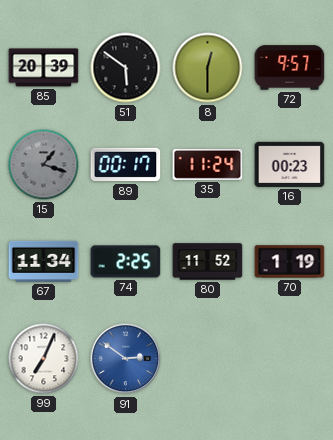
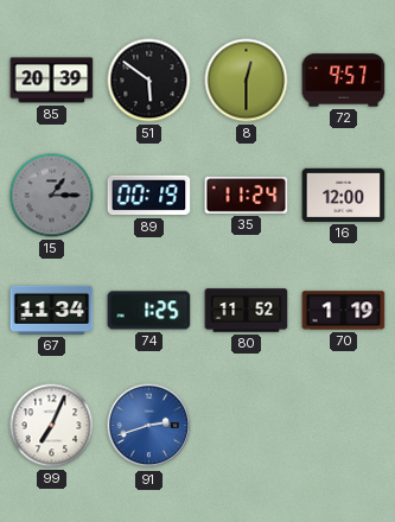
15: 1:18 -> 1:15
89: 00:17 -> 00:19
16: 00:23 -> 12:00
74: 2:25 -> 1:25
91: 2:51 -> 2:42
